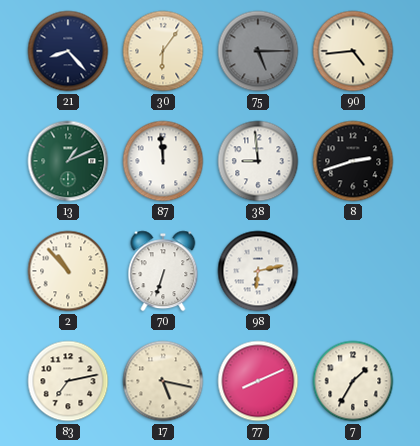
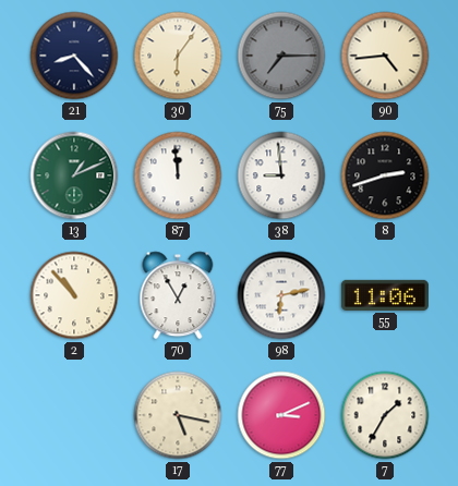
75: 5:15 -> 7:15
70: 6:33 -> 12:55
55: none -> 11:06
83: 7:13 -> none
77: 8:11 -> 3:11
